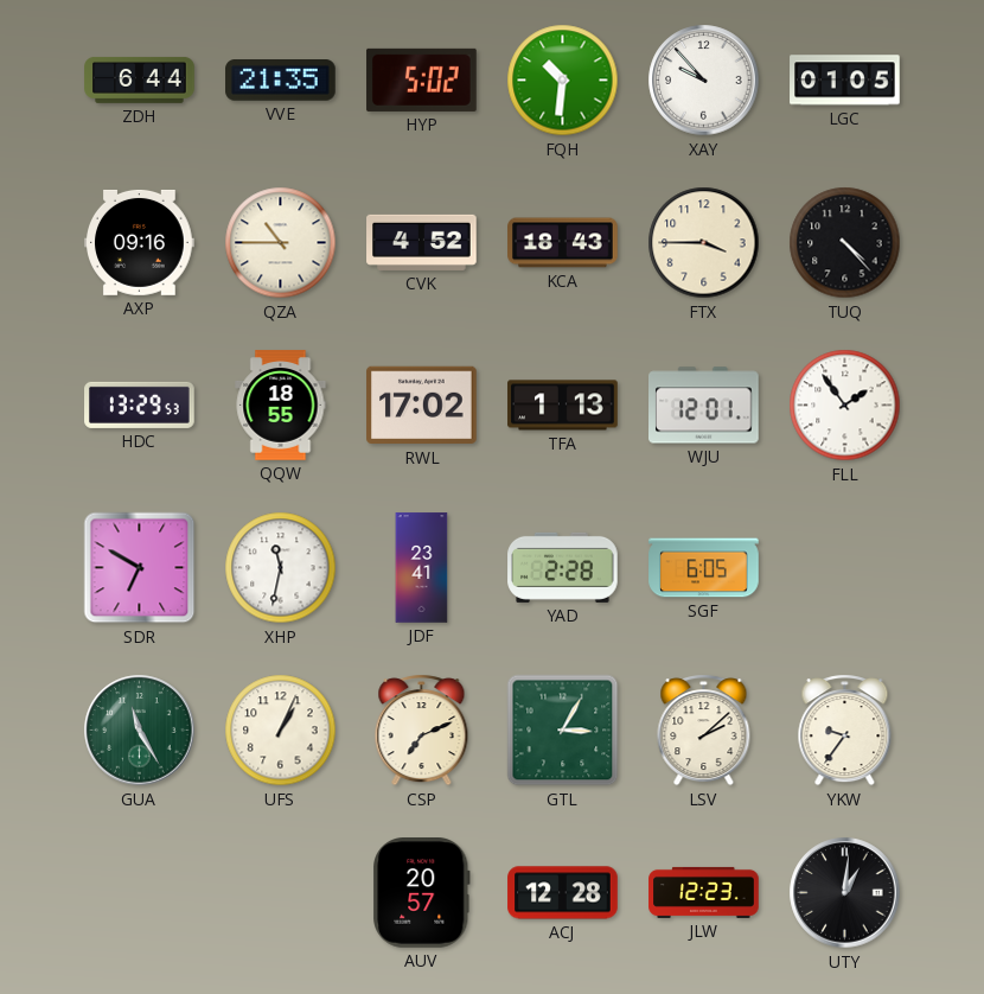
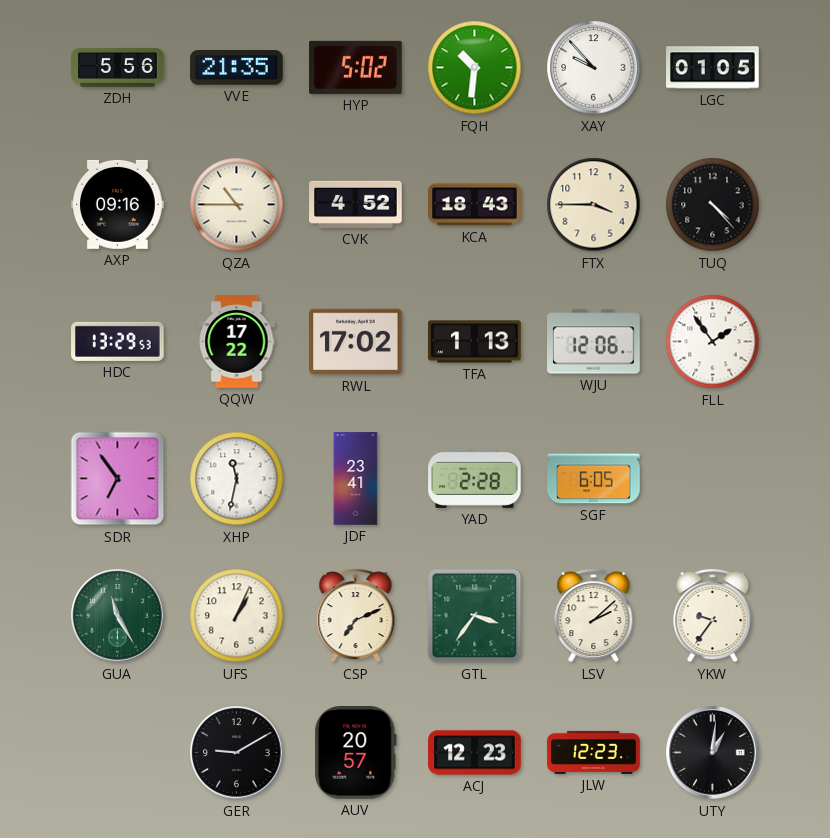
ZDH: 6:44 -> 5:56
QQW: 18:55 -> 17:22
WJU: 12:01 -> 12:06
SDR: 6:50 -> 6:54
GTL: 3:05 -> 3:36
GER: none -> 9:10
ACJ: 12:28 -> 12:23
